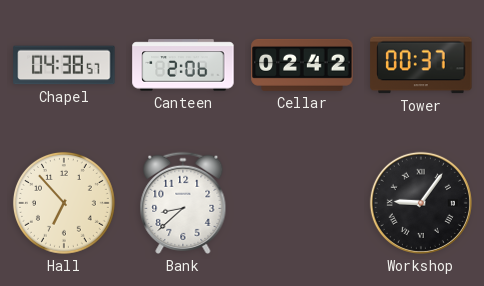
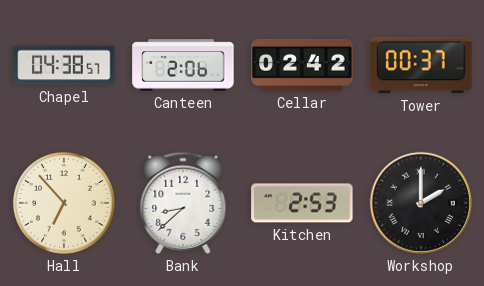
Kitchen: none -> 2:53
Workshop: 9:06 -> 2:00
